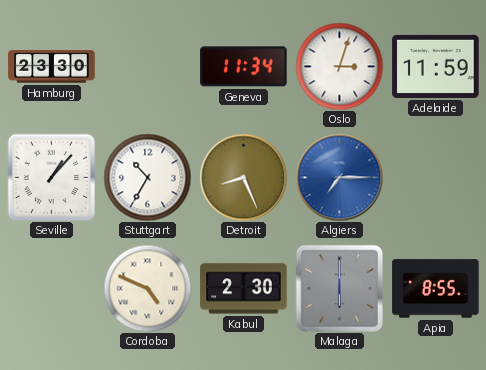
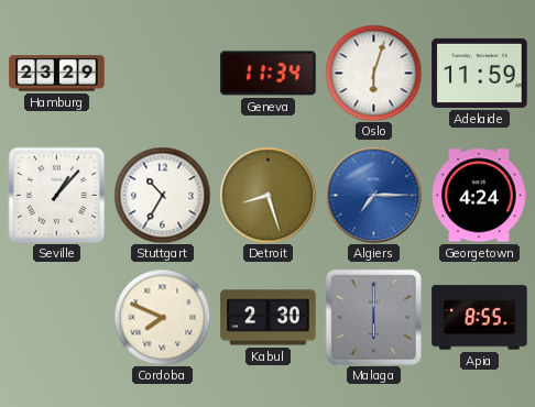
Hamburg: 23:30 -> 23:29
Oslo: 3:03 -> 6:03
Detroit: 8:26 -> 8:27
Georgetown: none -> 4:24
Cordoba: 4:49 -> 7:49
